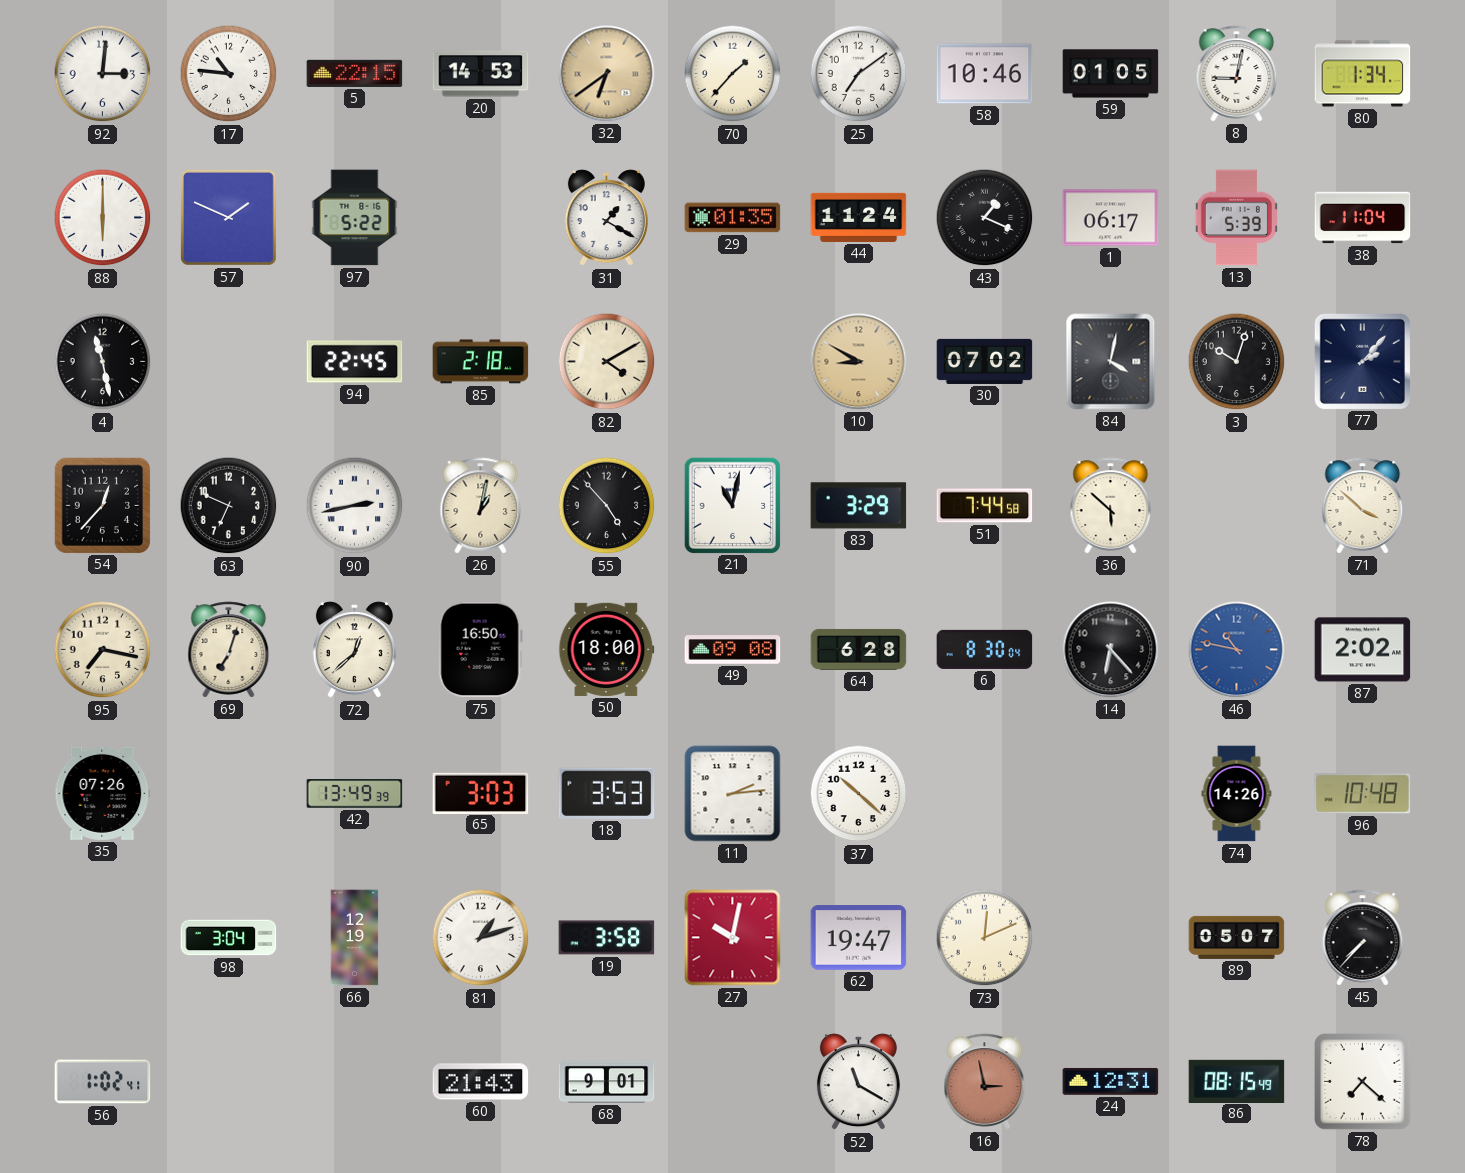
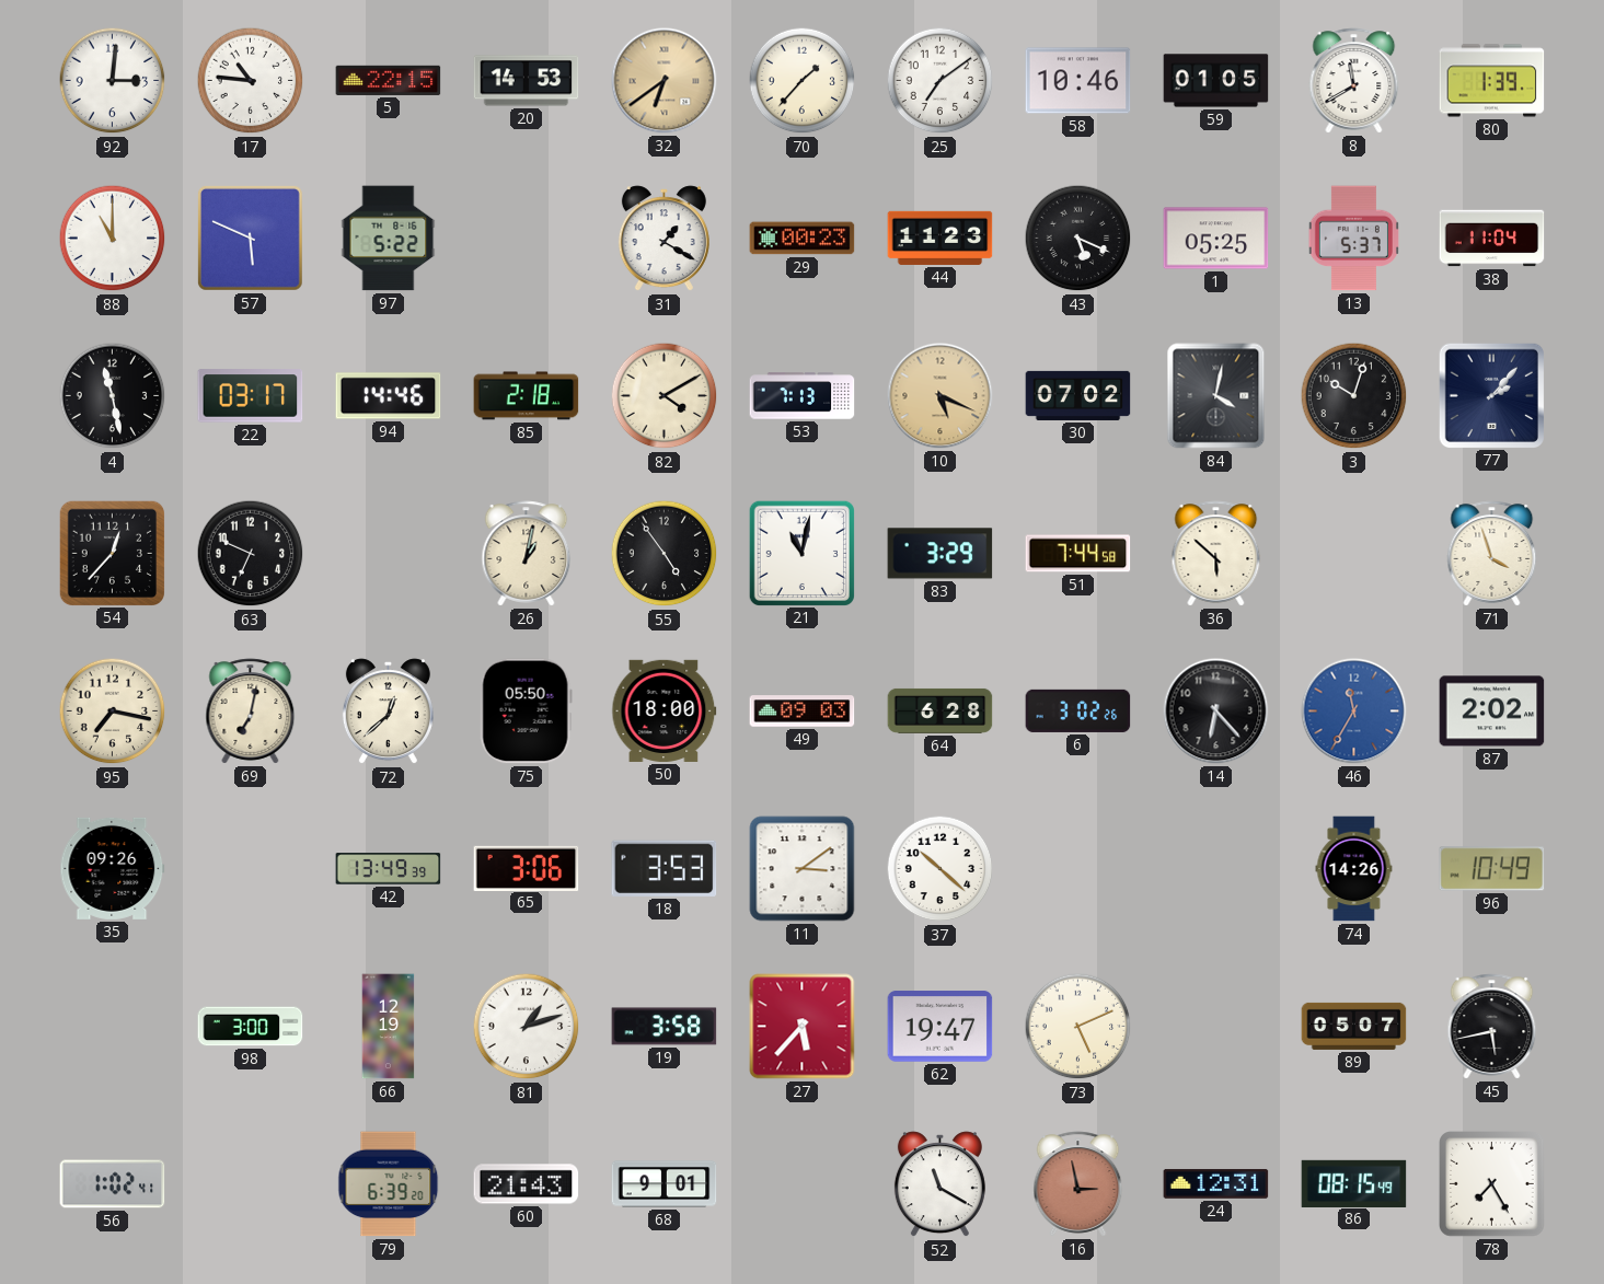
8: 9:02 -> 11:40
80: 1:34 -> 1:39
88: 6:00 -> 11:00
57: 1:49 -> 5:49
29: 01:35 -> 00:23
44: 11:24 -> 11:23
43: 1:19 -> 5:19
1: 06:17 -> 05:25
13: 5:39 -> 5:37
22: none -> 03:17
94: 22:45 -> 14:46
53: none -> 7:13
10: 8:50 -> 5:19
90: 2:43 -> none
55: 4:53 -> 4:54
71: 3:52 -> 3:57
69: 7:03 -> 7:02
75: 16:50 -> 05:50
49: 09:08 -> 09:03
6: 8:30 -> 3:02
46: 10:47 -> 11:35
35: 07:26 -> 09:26
65: 3:03 -> 3:06
11: 2:14 -> 3:09
96: 10:48 -> 10:49
98: 3:04 -> 3:00
27: 10:02 -> 5:37
73: 12:11 -> 5:11
45: 7:37 -> 5:43
79: none -> 6:39
78: 7:22 -> 7:25
